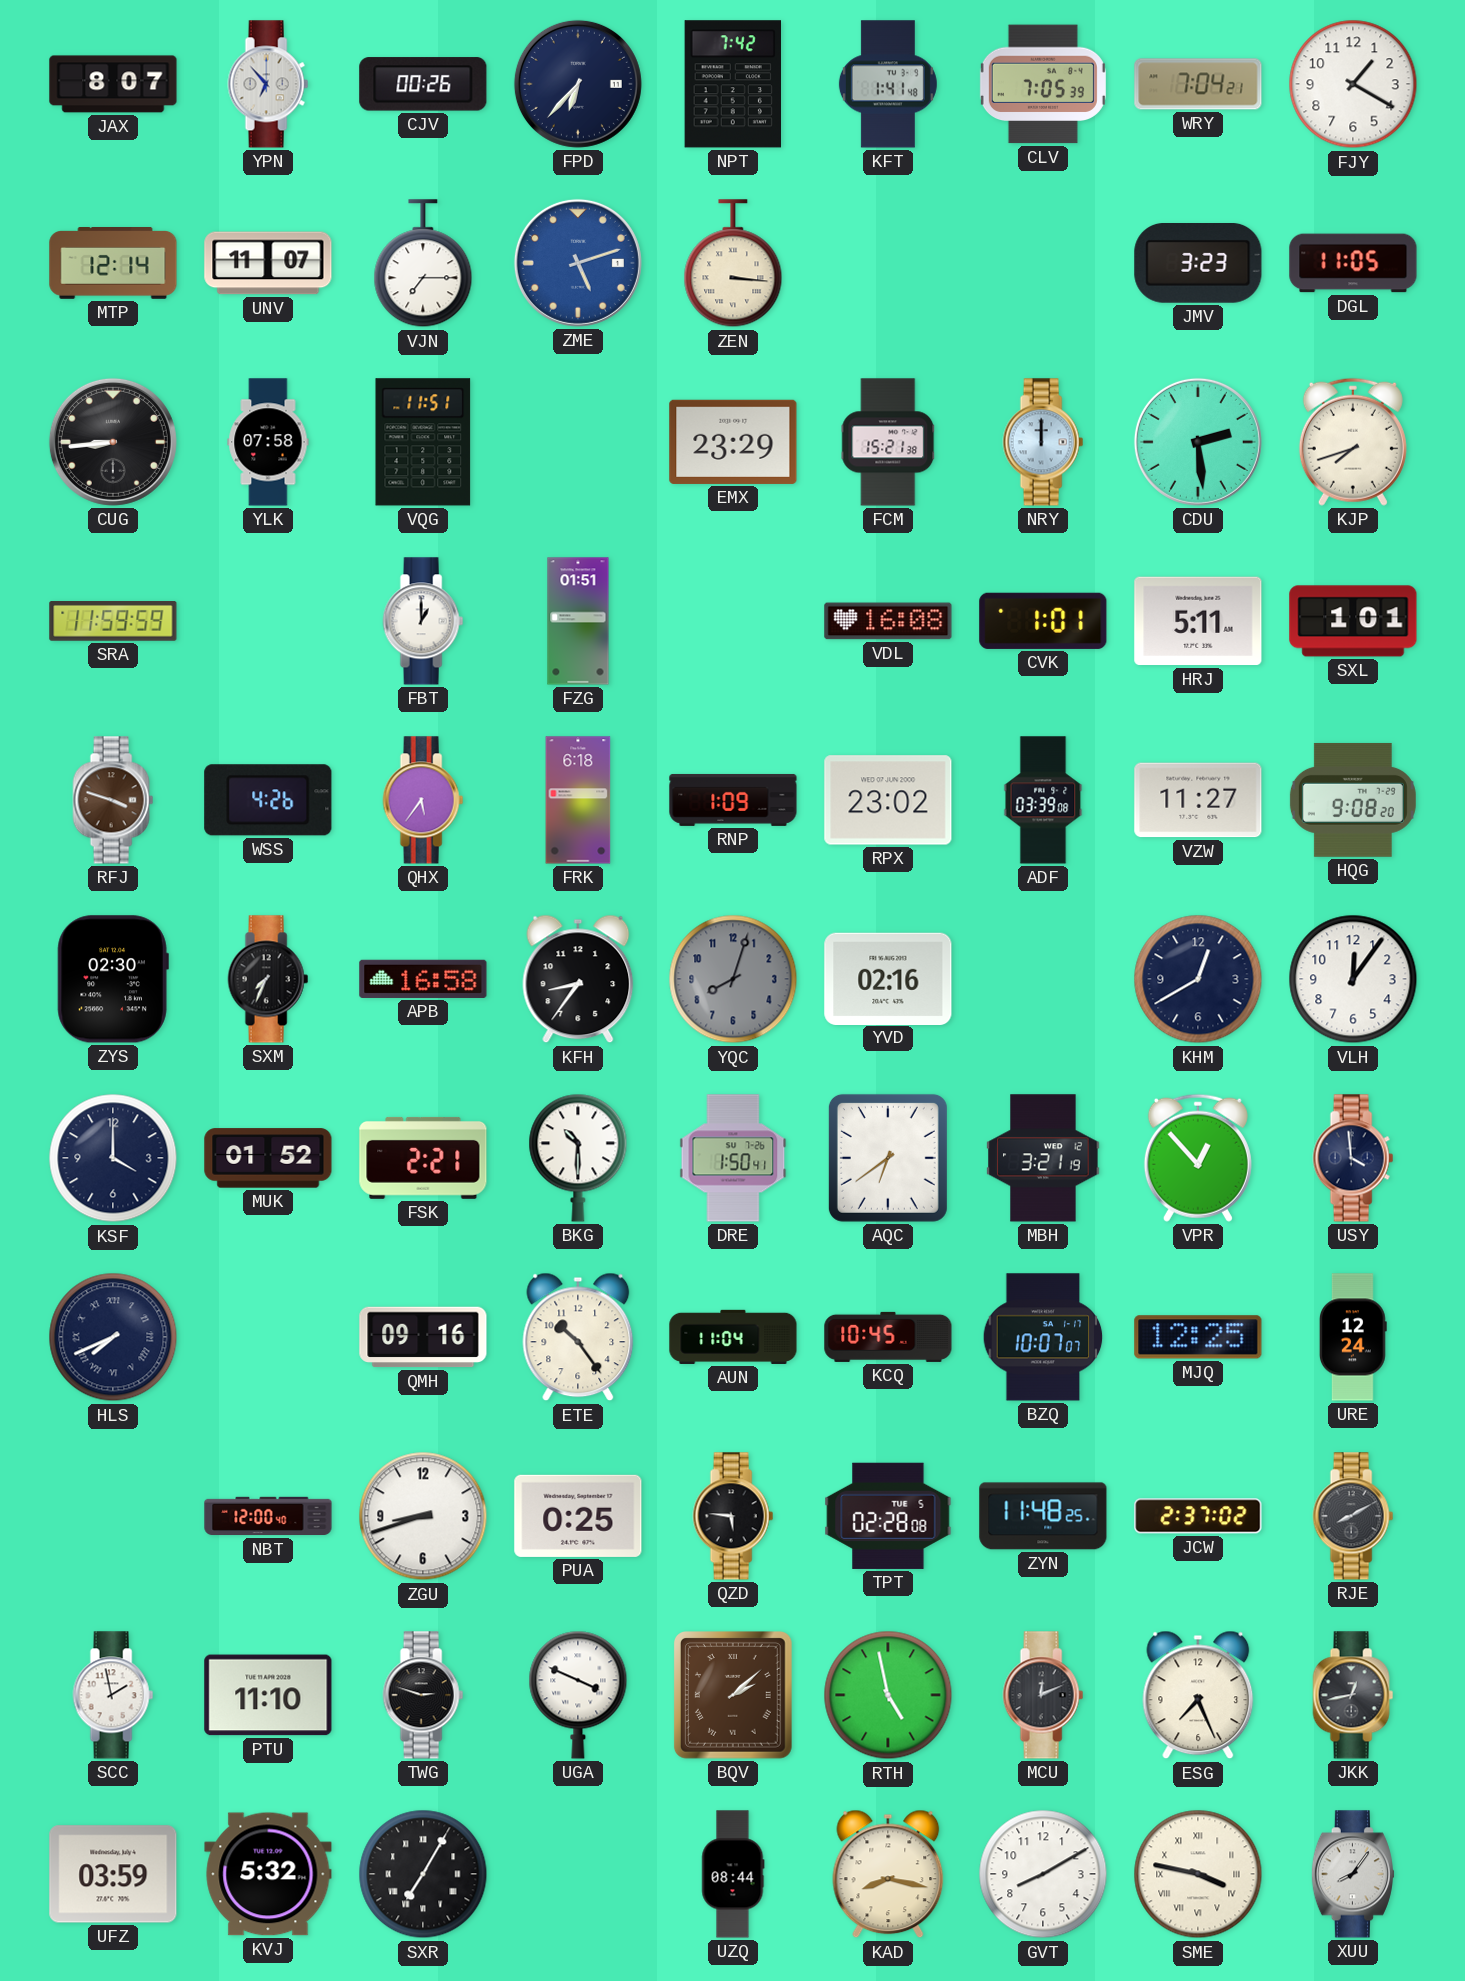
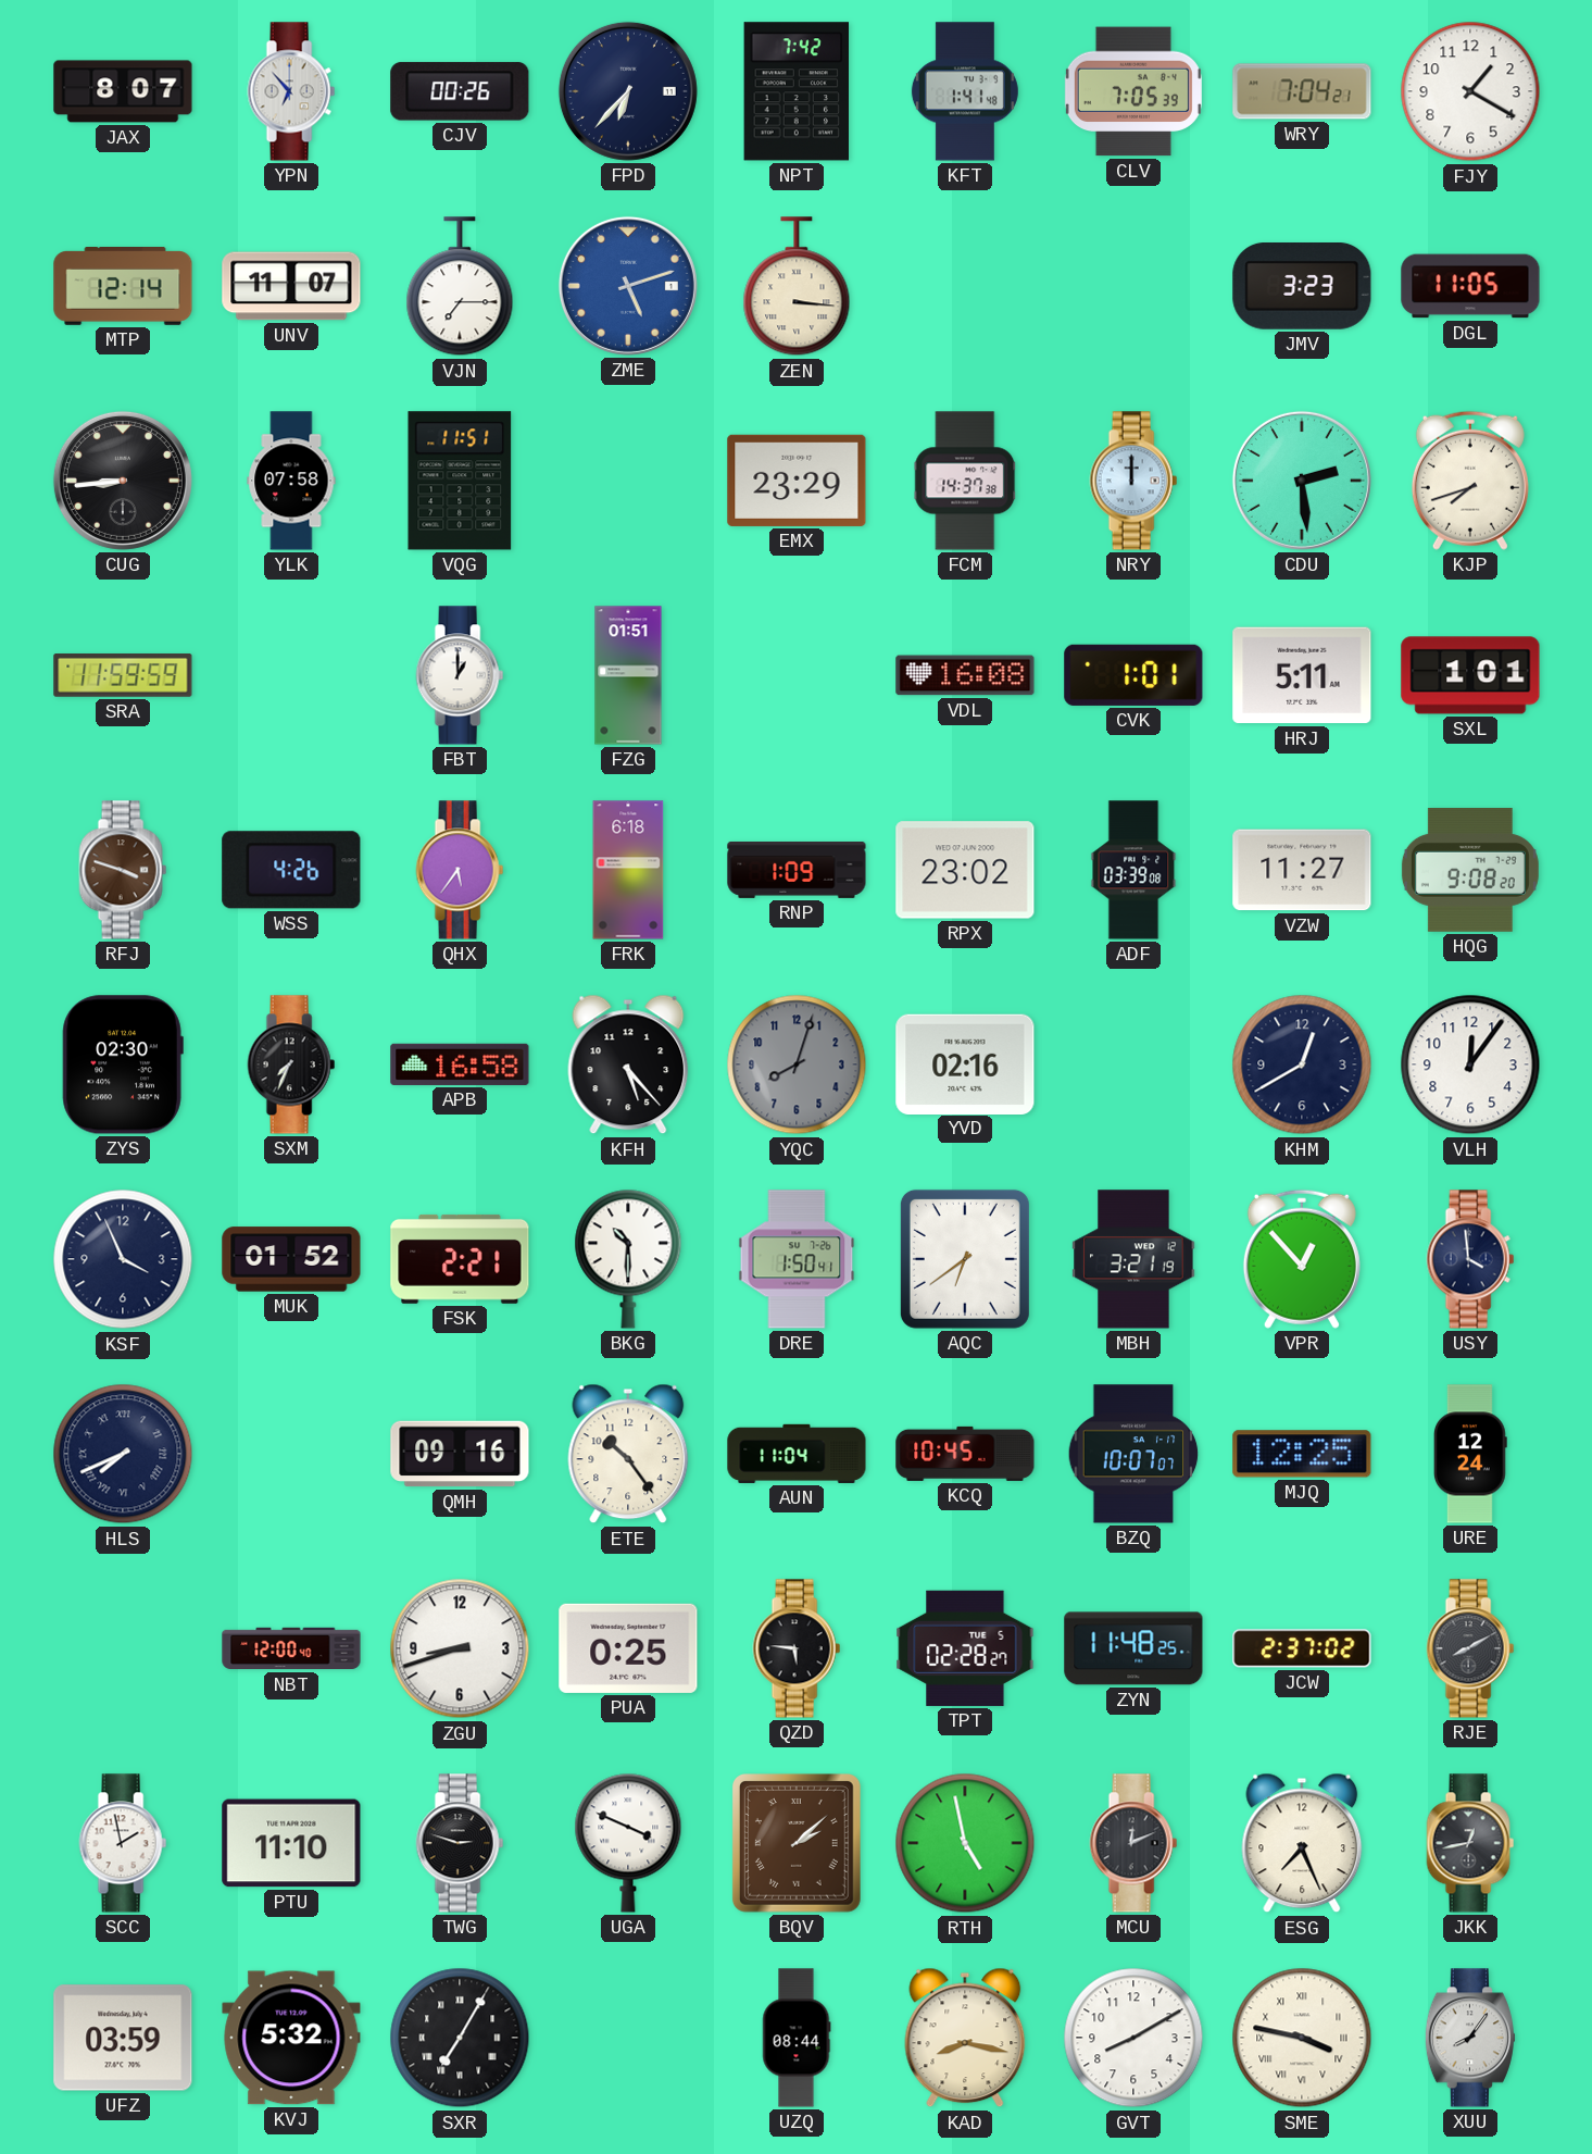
FCM: 15:21 -> 14:37
KFH: 8:36 -> 5:23
KSF: 4:00 -> 3:56
TPT: 02:28:08 -> 02:28:27
